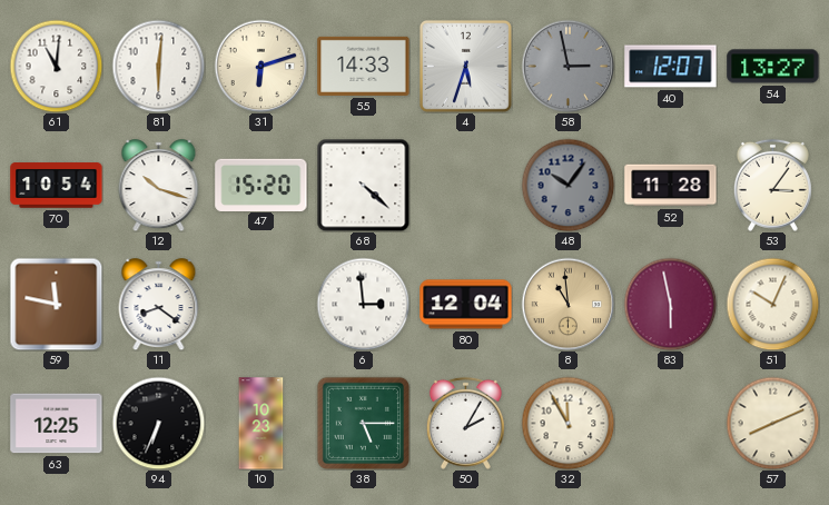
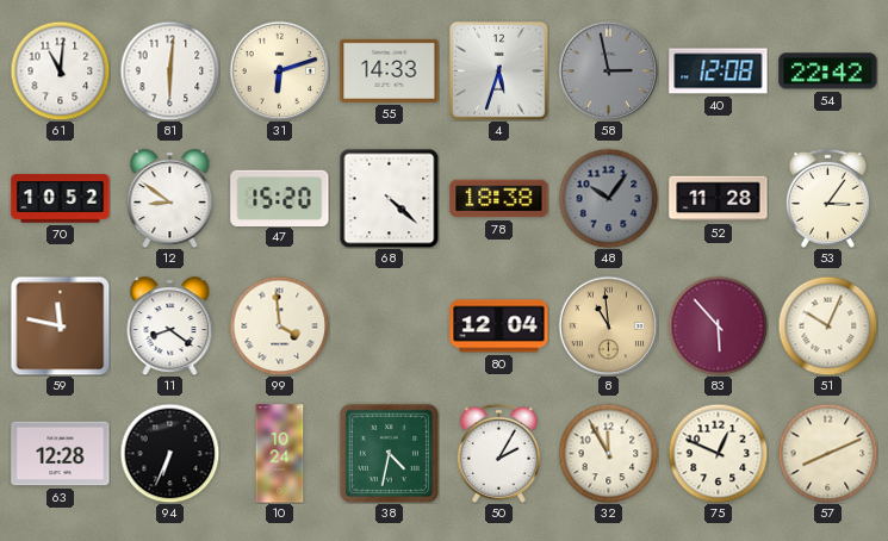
40: 12:07 -> 12:08
54: 13:27 -> 22:42
70: 10:54 -> 10:52
12: 10:18 -> 8:51
78: none -> 18:38
99: none -> 3:59
6: 2:59 -> none
83: 5:58 -> 5:53
63: 12:25 -> 12:28
10: 10:23 -> 10:24
38: 5:15 -> 4:32
75: none -> 12:49
